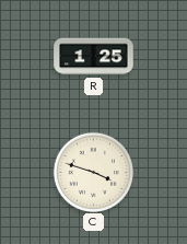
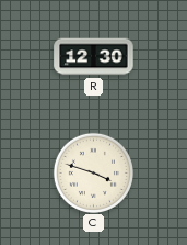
R: 1:25 -> 12:30
